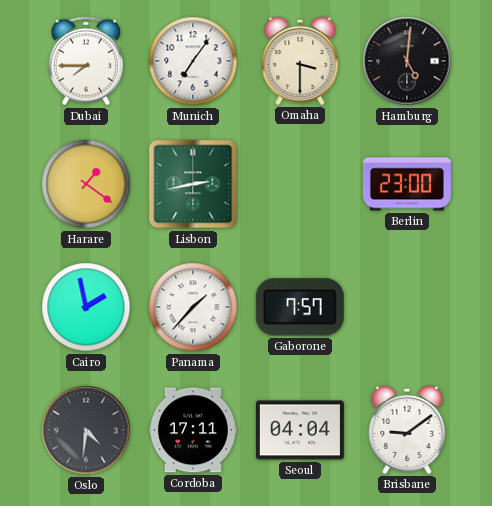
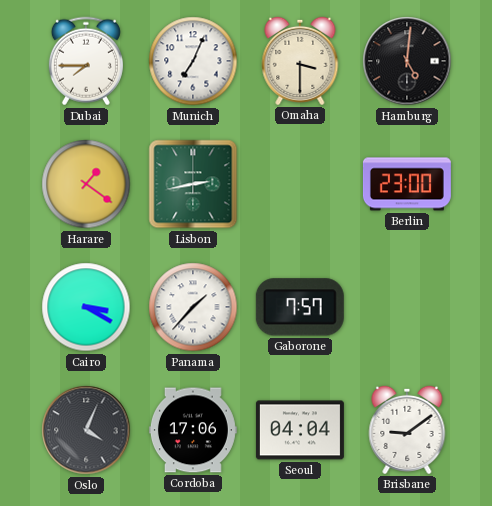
Munich: 7:06 -> 7:04
Cairo: 1:58 -> 3:20
Oslo: 4:31 -> 4:04
Cordoba: 17:11 -> 17:06
